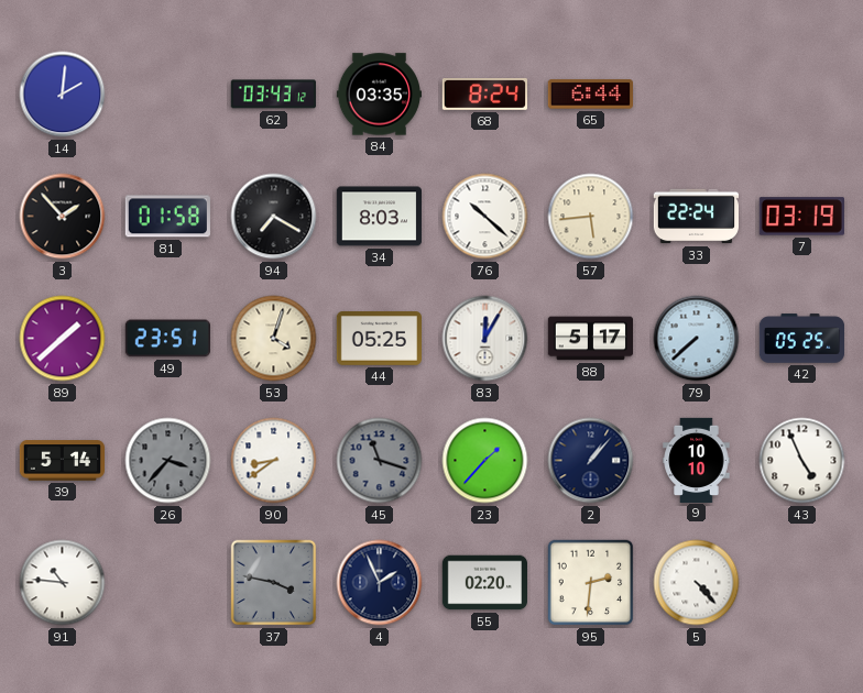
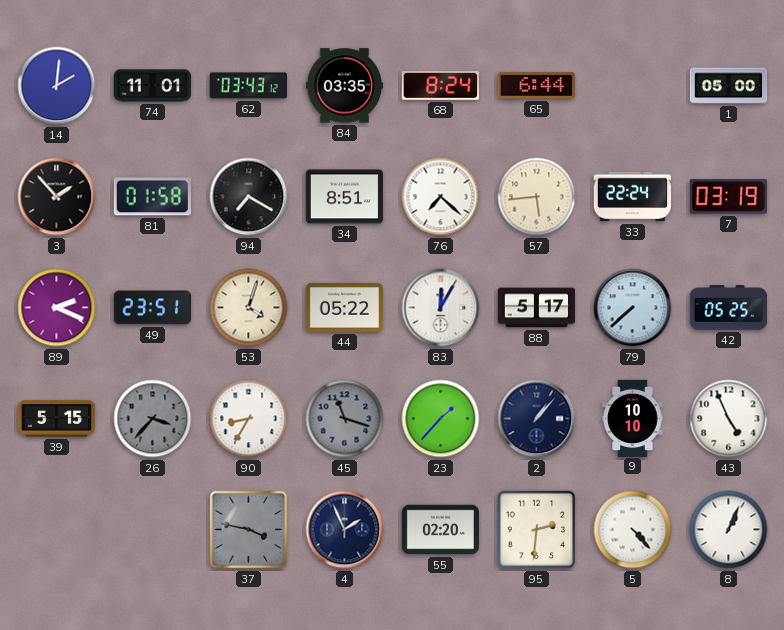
74: none -> 11:01
1: none -> 05:00
34: 8:03 -> 8:51
76: 10:22 -> 7:22
89: 1:38 -> 2:19
44: 05:25 -> 05:22
39: 5:14 -> 5:15
90: 8:39 -> 8:35
91: 10:46 -> none
8: none -> 1:04
